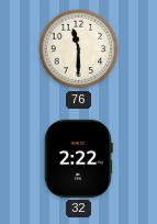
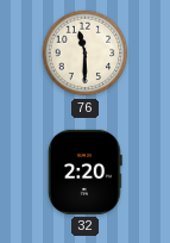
32: 2:22 -> 2:20
